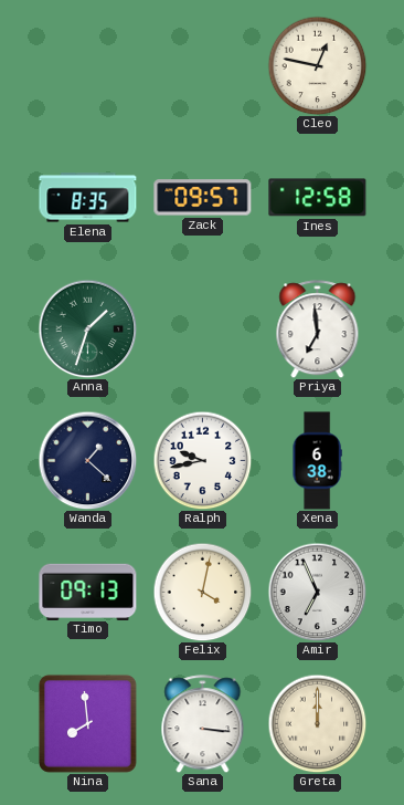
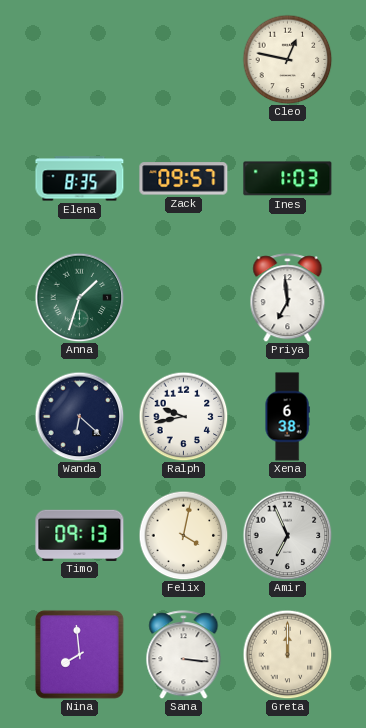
Ines: 12:58 -> 1:03
Wanda: 1:22 -> 6:22
